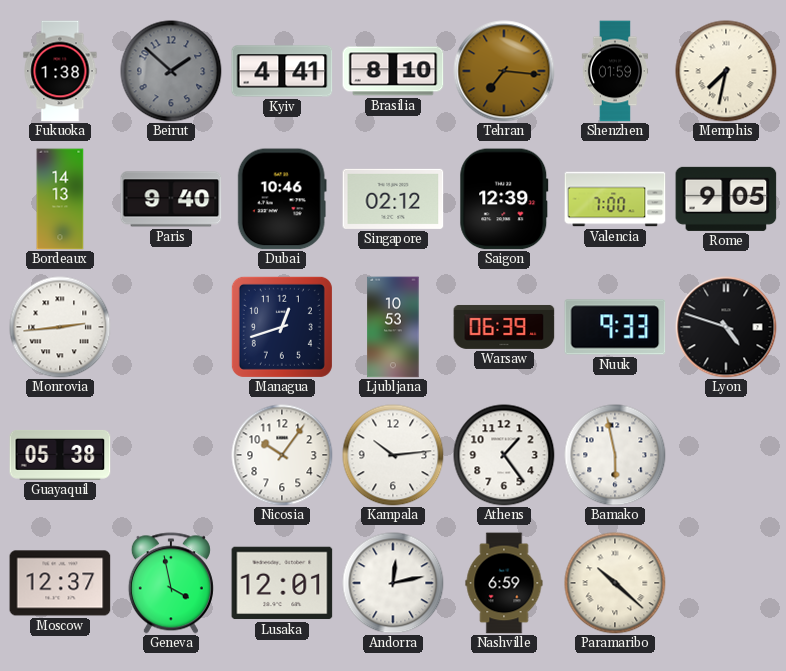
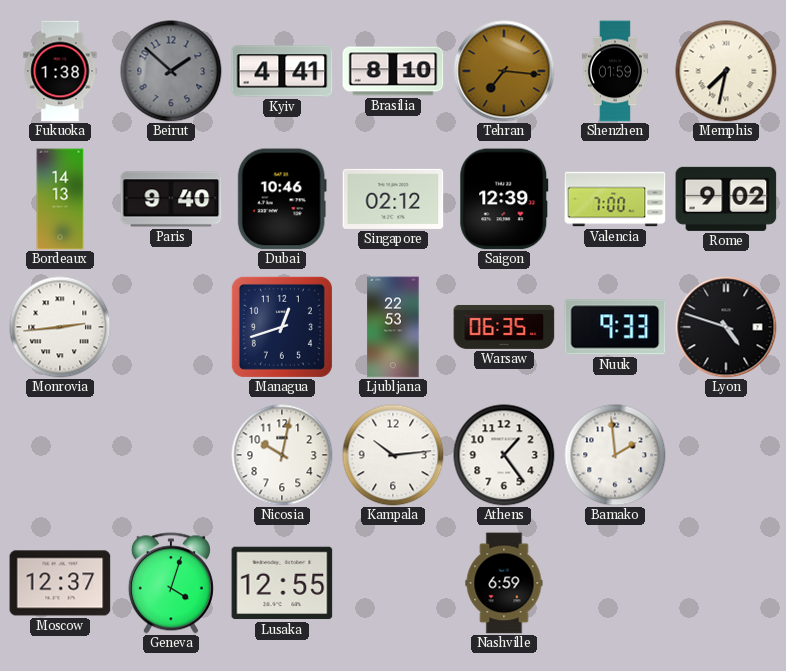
Rome: 9:05 -> 9:02
Ljubljana: 10:53 -> 22:53
Warsaw: 06:39 -> 06:35
Guayaquil: 05:38 -> none
Nicosia: 10:06 -> 10:02
Bamako: 5:58 -> 1:59
Geneva: 3:58 -> 4:03
Lusaka: 12:01 -> 12:55
Andorra: 12:13 -> none
Paramaribo: 10:22 -> none
